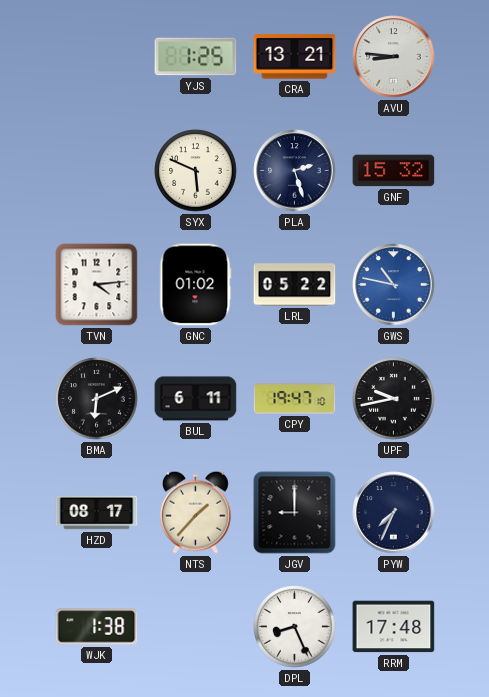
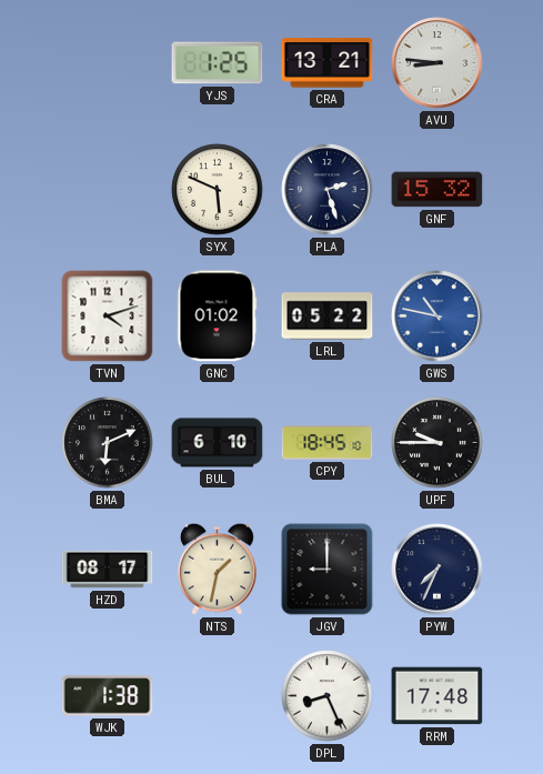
TVN: 4:14 -> 4:12
BUL: 6:11 -> 6:10
CPY: 19:47 -> 18:45
UPF: 9:43 -> 9:45
NTS: 1:37 -> 1:32
